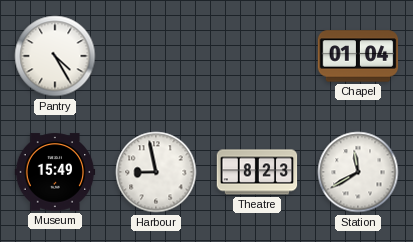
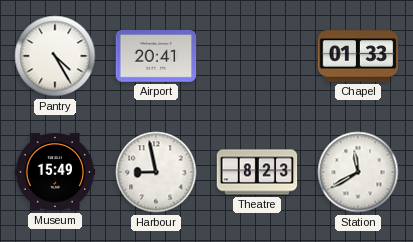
Airport: none -> 20:41
Chapel: 01:04 -> 01:33
